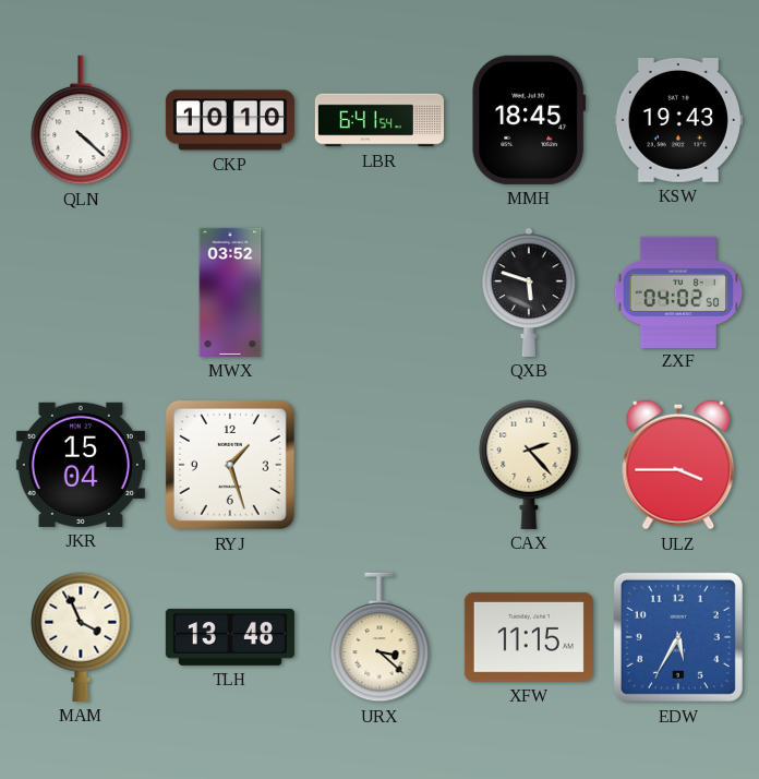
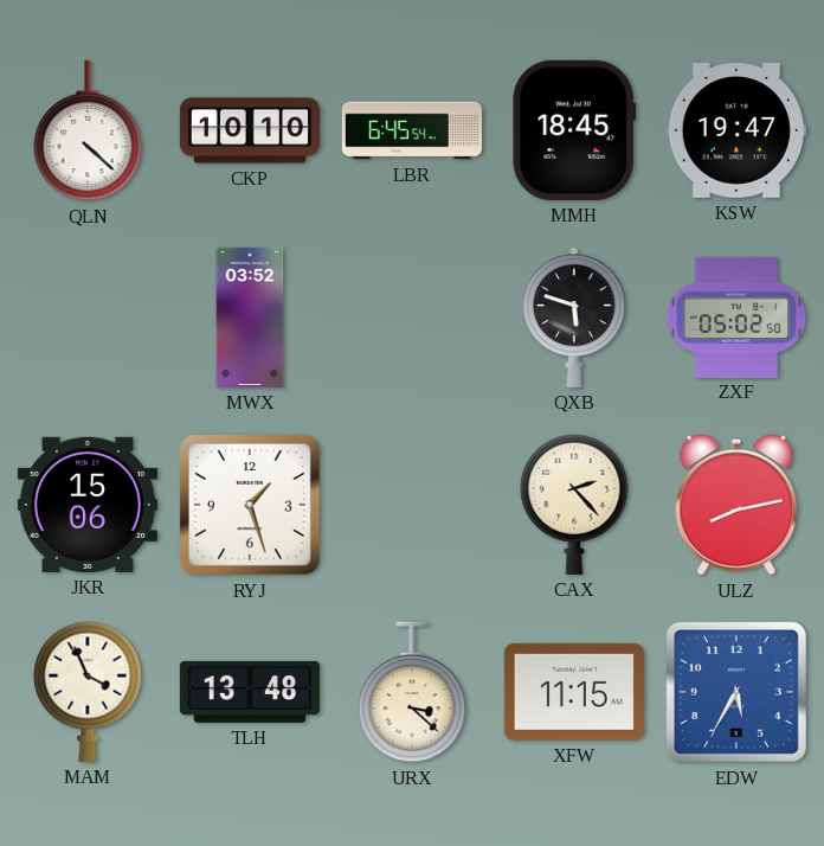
LBR: 6:41 -> 6:45
KSW: 19:43 -> 19:47
ZXF: 04:02 -> 05:02
JKR: 15:04 -> 15:06
ULZ: 3:45 -> 8:13
